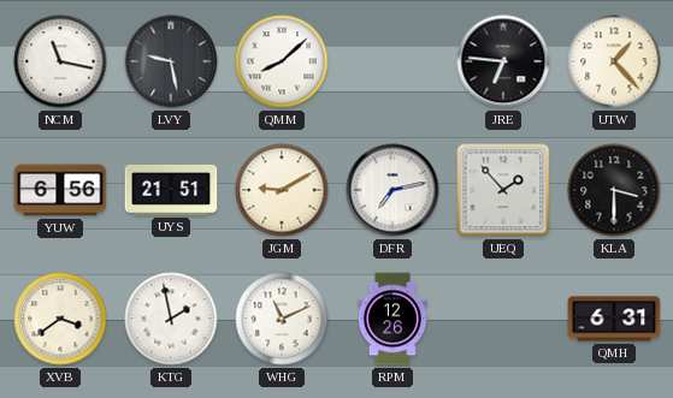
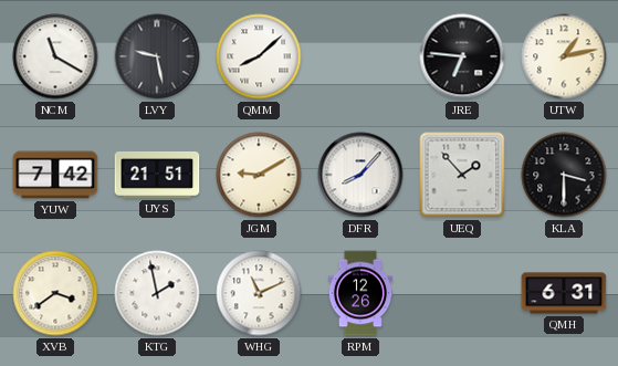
NCM: 11:17 -> 11:20
UTW: 1:23 -> 1:13
YUW: 6:56 -> 7:42
DFR: 7:13 -> 8:07
